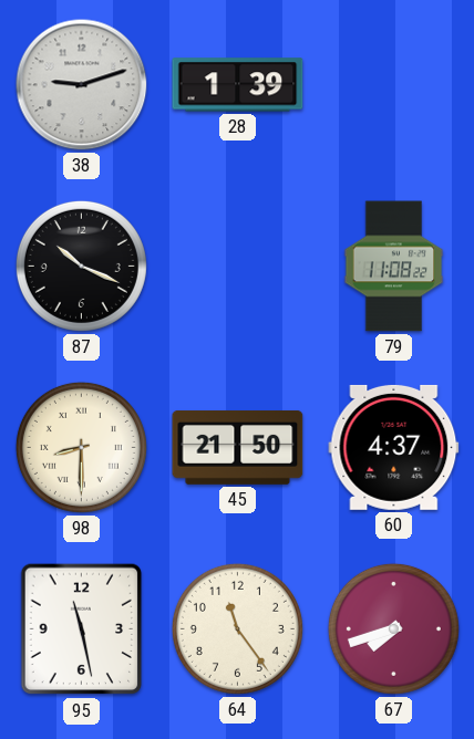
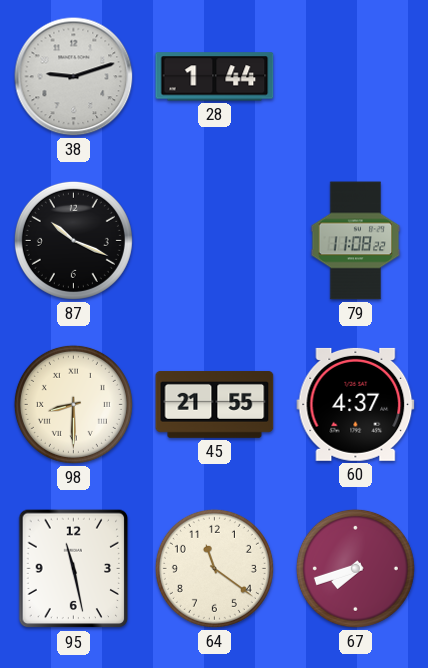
28: 1:39 -> 1:44
45: 21:50 -> 21:55
64: 11:24 -> 11:21
